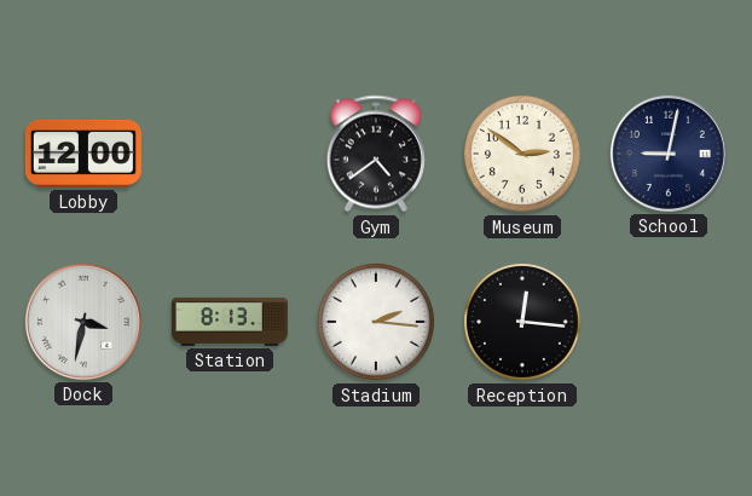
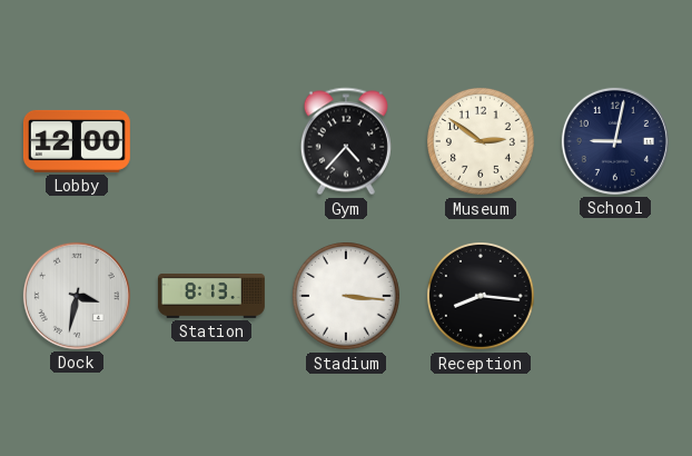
Gym: 4:39 -> 4:37
Stadium: 2:16 -> 3:16
Reception: 12:16 -> 8:16
